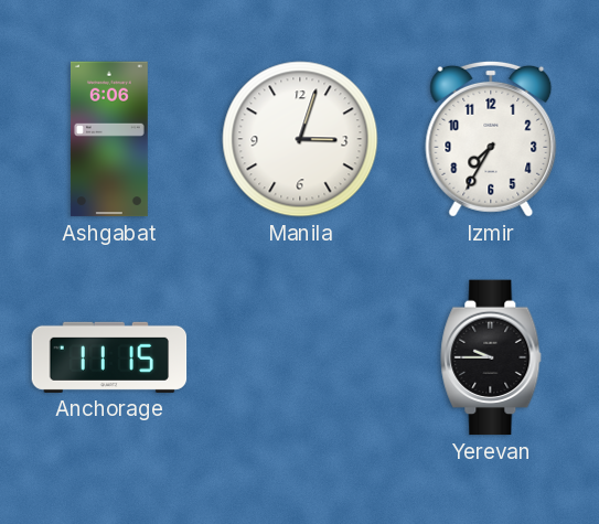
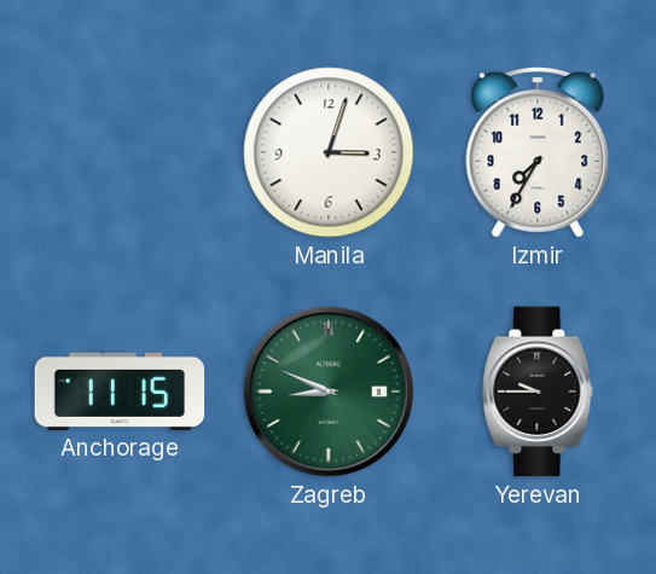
Ashgabat: 6:06 -> none
Zagreb: none -> 8:49
